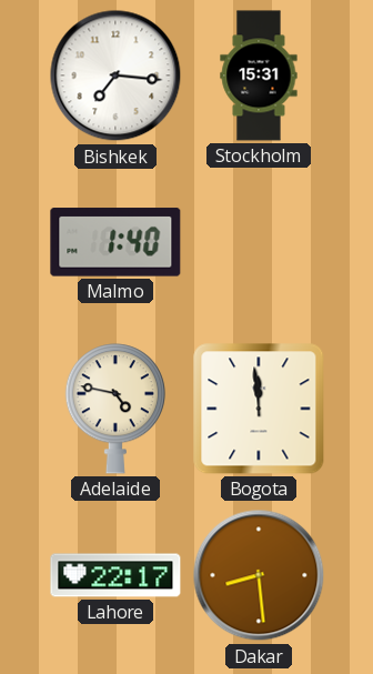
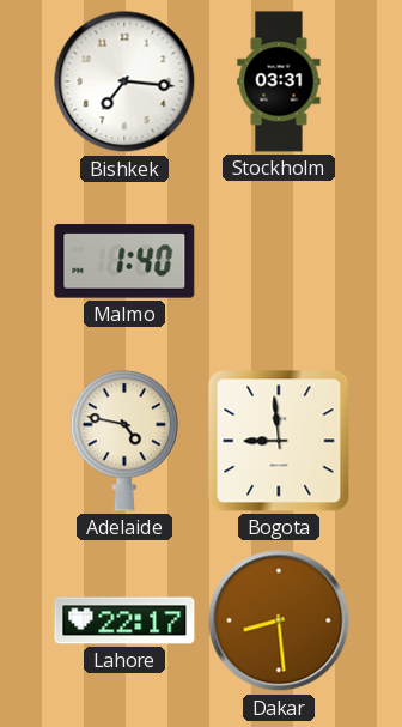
Stockholm: 15:31 -> 03:31
Bogota: 11:59 -> 8:59
